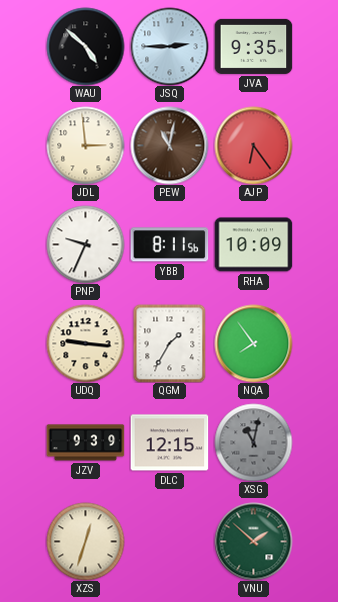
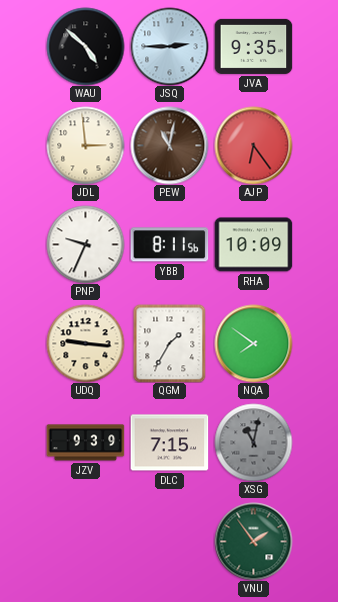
NQA: 7:54 -> 7:51
DLC: 12:15 -> 7:15
XZS: 12:33 -> none
VNU: 1:52 -> 1:54
